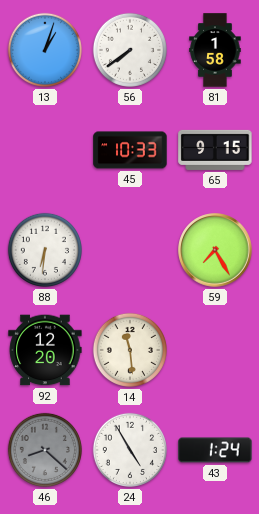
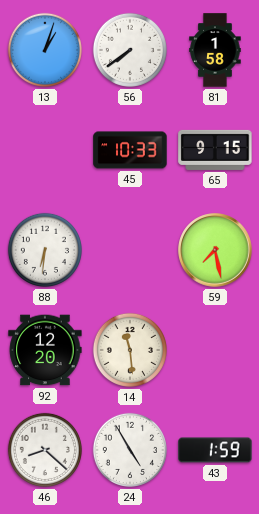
59: 7:25 -> 7:28
46 dial: grey -> white
43: 1:24 -> 1:59
